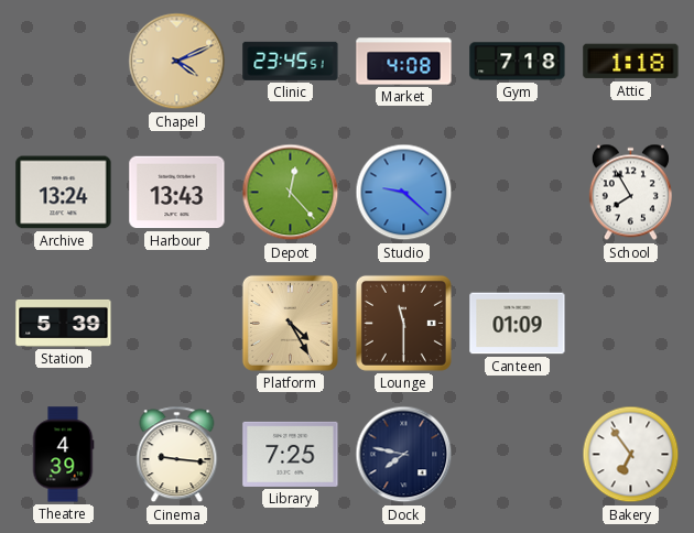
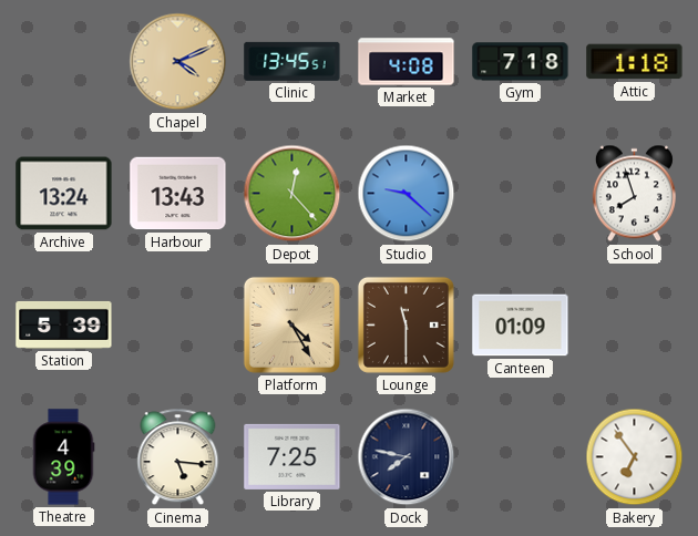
Clinic: 23:45 -> 13:45
School: 7:55 -> 7:57
Cinema: 9:16 -> 5:16
